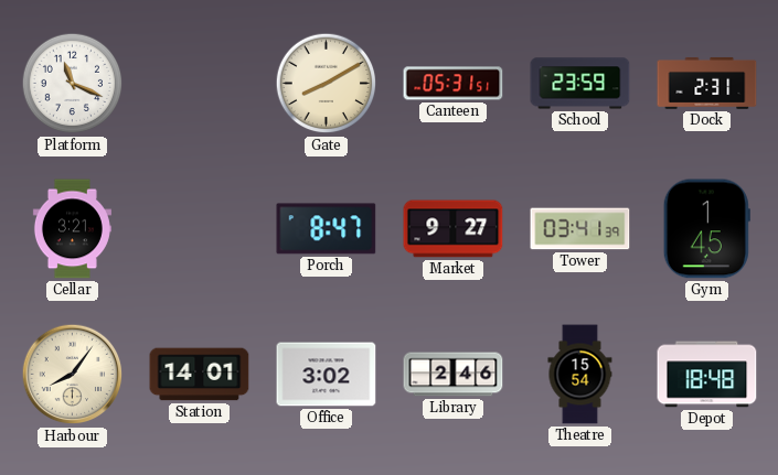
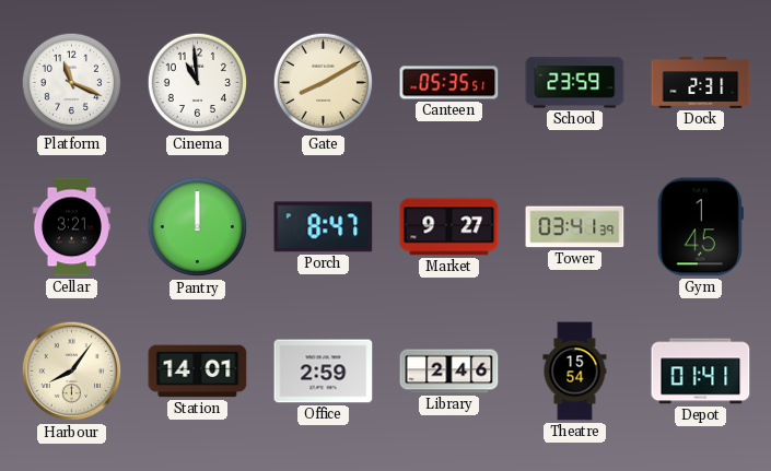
Cinema: none -> 10:59
Canteen: 05:31 -> 05:35
Pantry: none -> 12:00
Office: 3:02 -> 2:59
Depot: 18:48 -> 01:41
